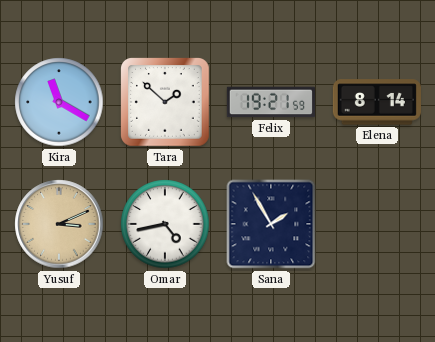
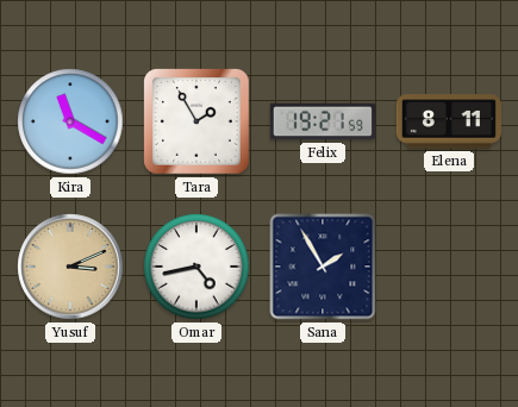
Tara: 1:52 -> 1:55
Elena: 8:14 -> 8:11
